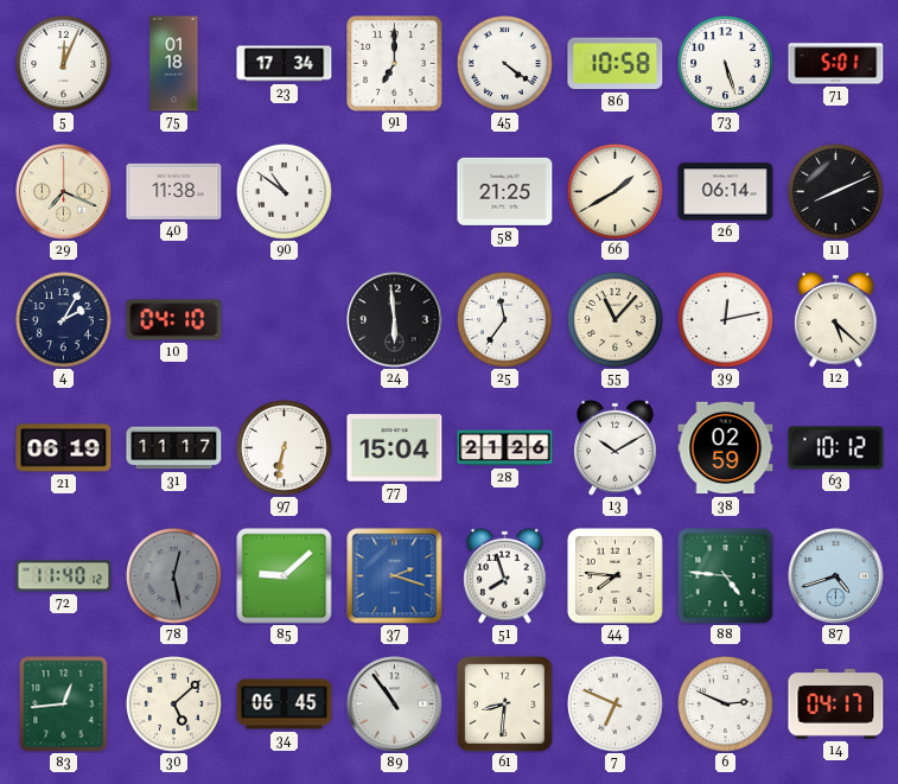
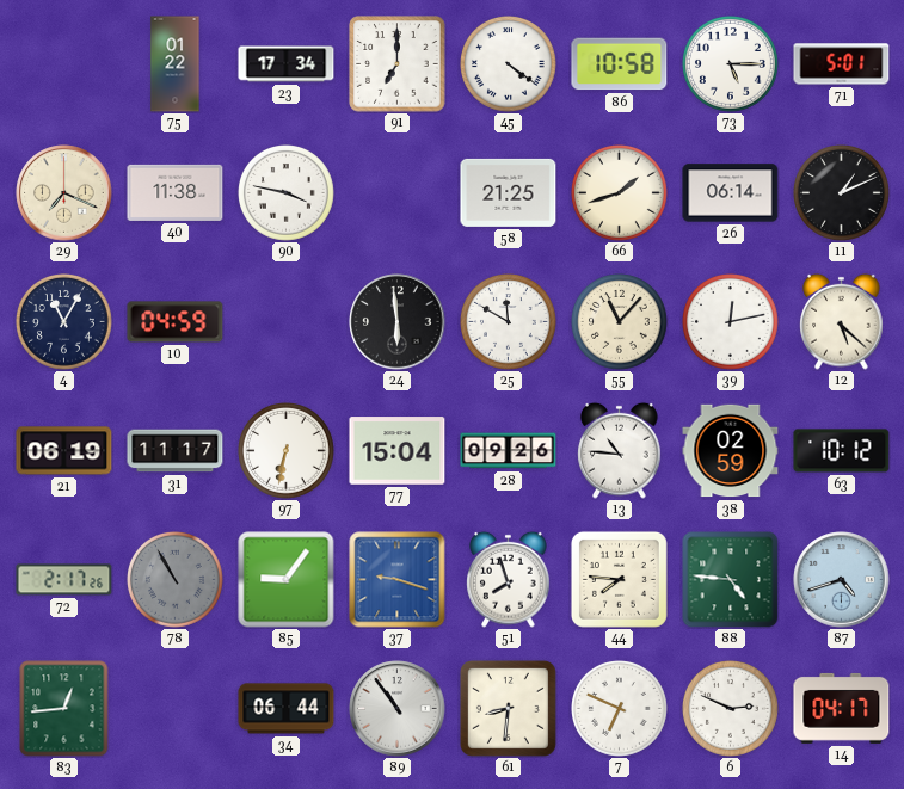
5: 12:04 -> none
75: 01:18 -> 01:22
73: 5:27 -> 5:15
90: 10:51 -> 3:47
66: 1:40 -> 1:42
11: 8:11 -> 1:11
4: 2:05 -> 11:05
10: 04:10 -> 04:59
25: 11:36 -> 11:50
28: 21:26 -> 09:26
13: 10:10 -> 10:46
72: 11:40 -> 2:17
78: 12:28 -> 10:55
85: 9:08 -> 9:06
37: 2:18 -> 9:18
30: 5:08 -> none
34: 06:45 -> 06:44
